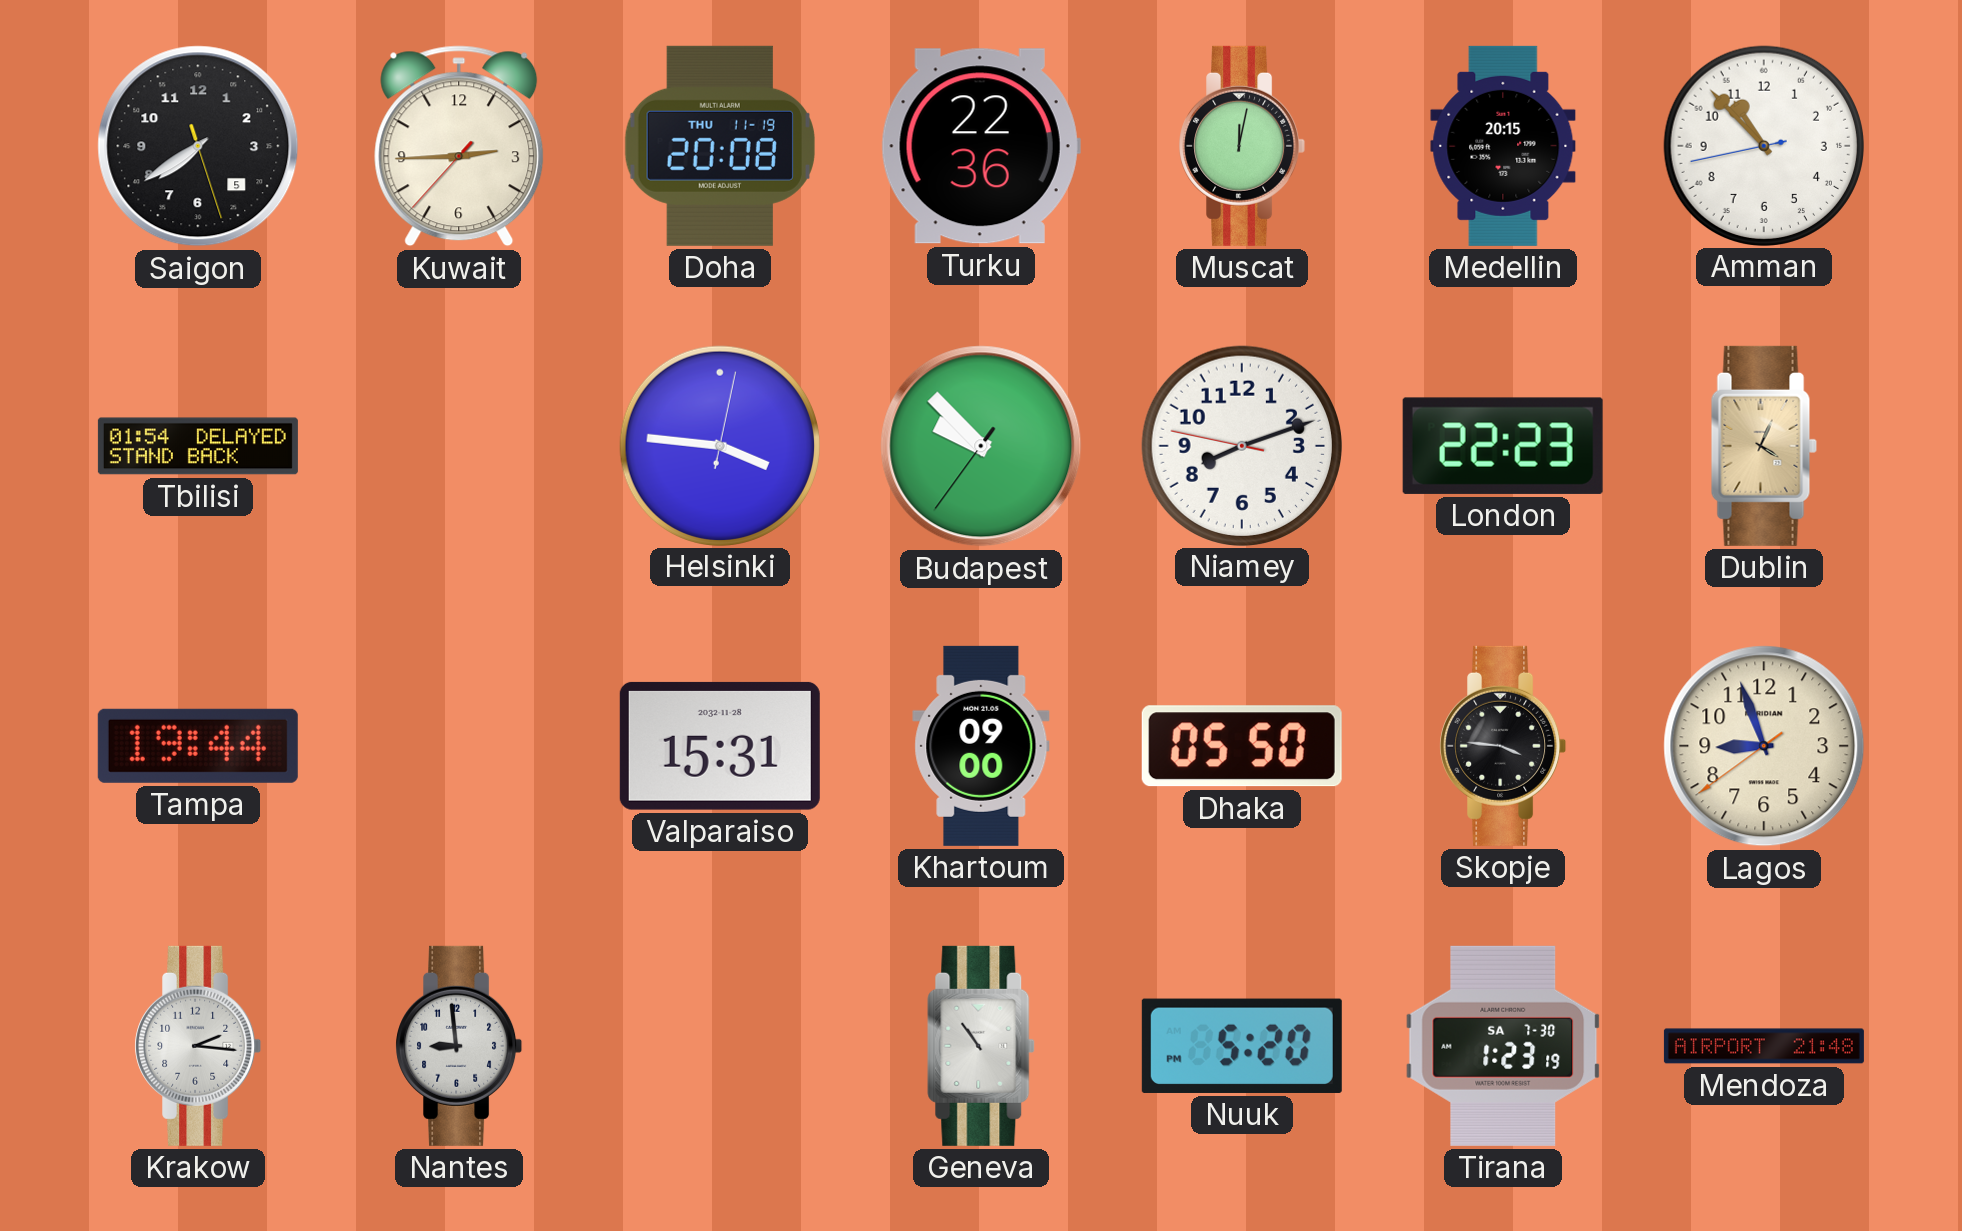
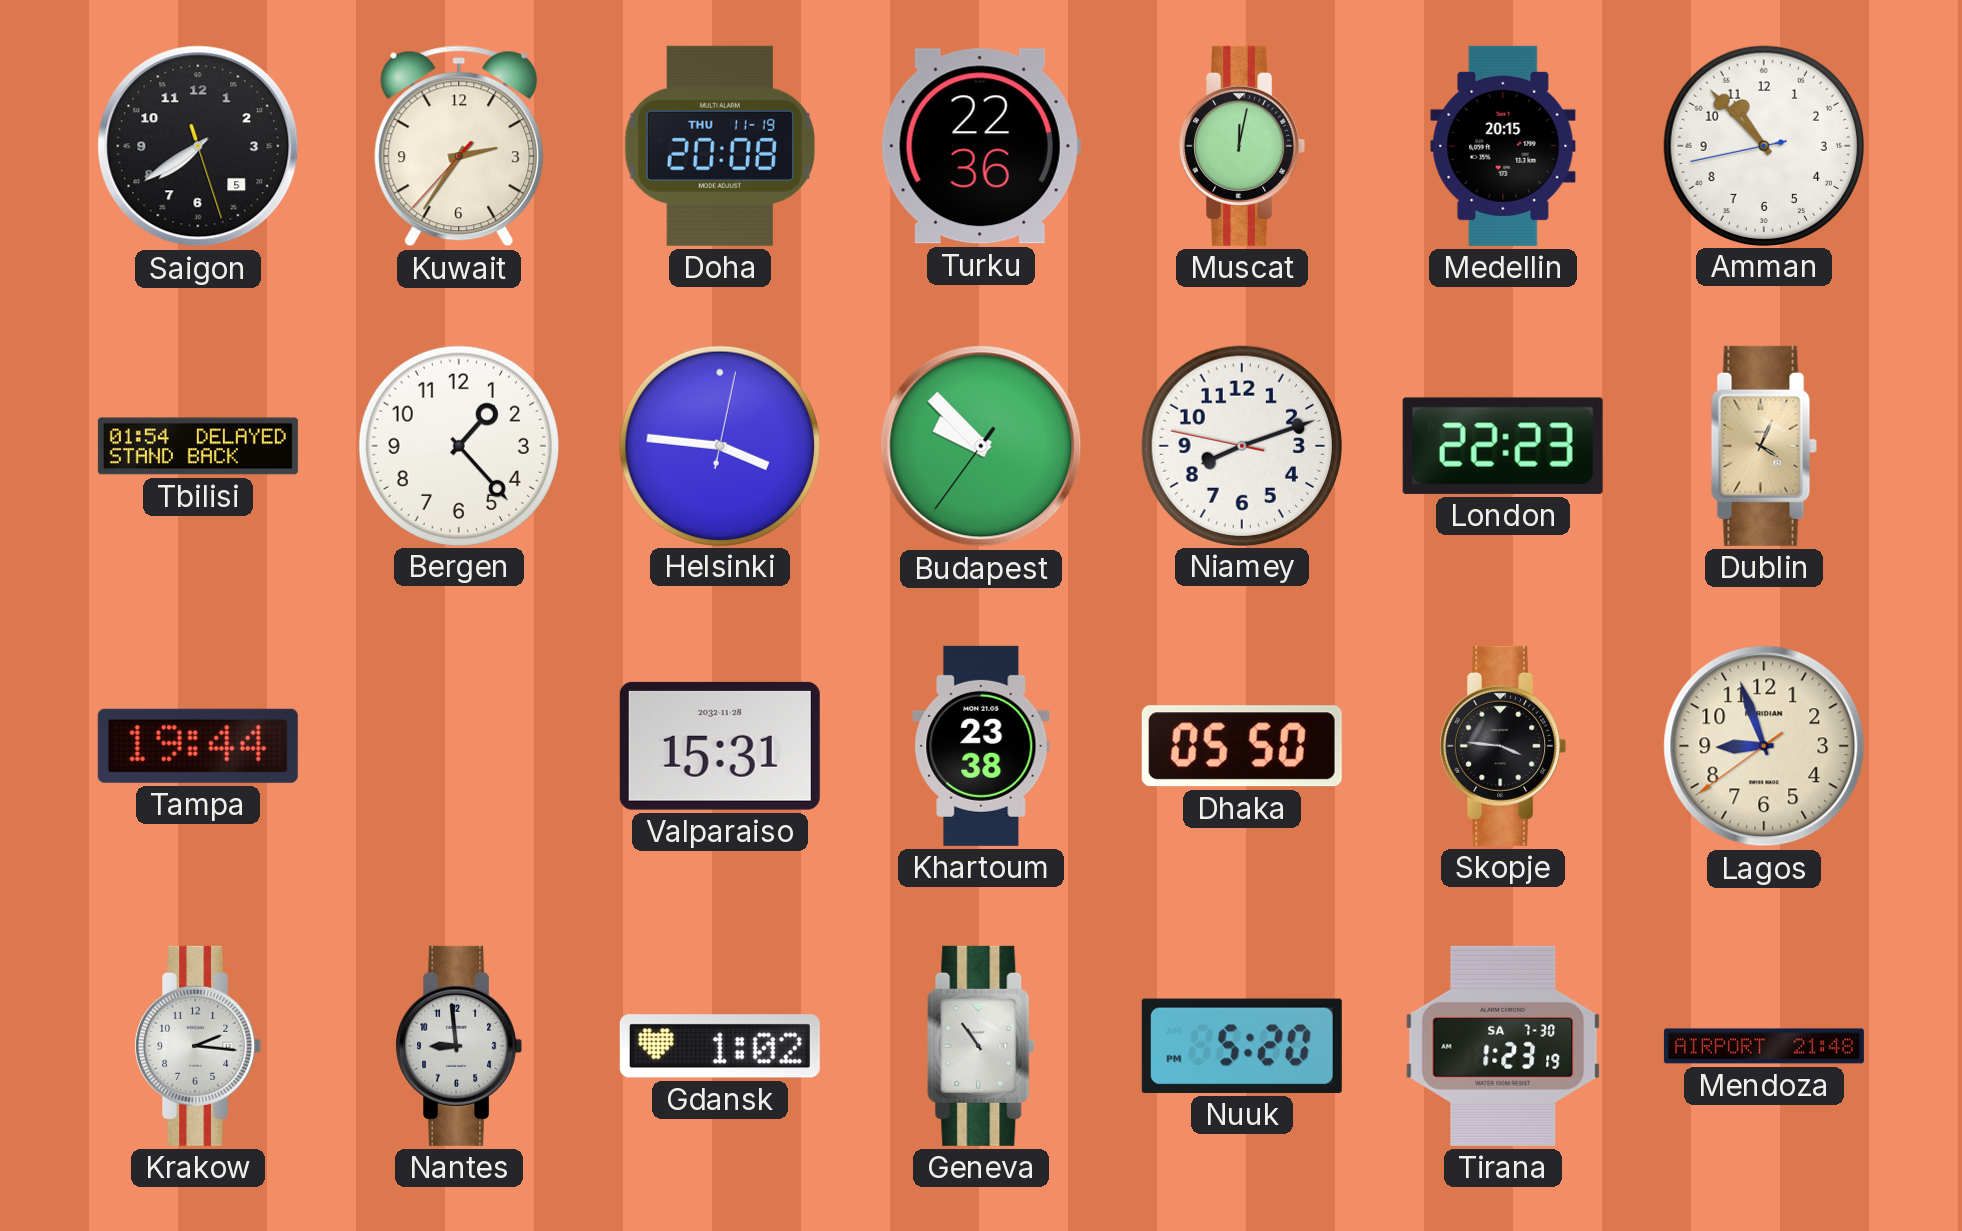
Kuwait: 2:44 -> 2:35
Bergen: none -> 1:23
Khartoum: 09:00 -> 23:38
Gdansk: none -> 1:02
